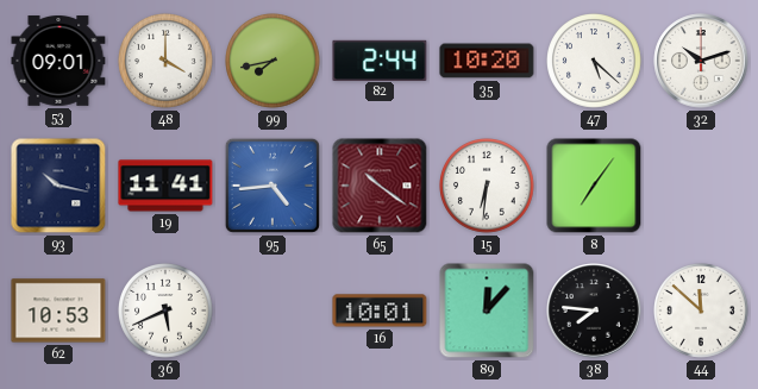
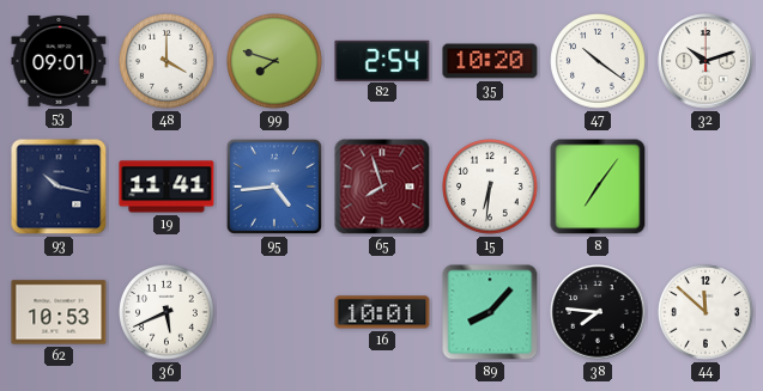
99: 7:43 -> 7:48
82: 2:44 -> 2:54
47: 5:22 -> 10:21
65: 10:21 -> 7:57
89: 12:07 -> 8:07
